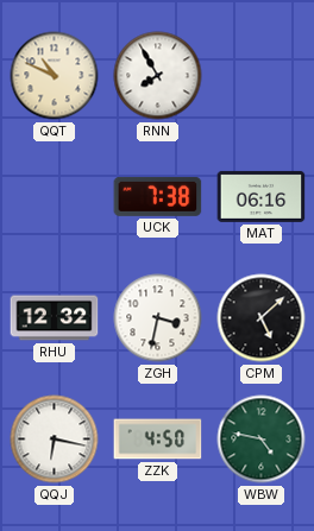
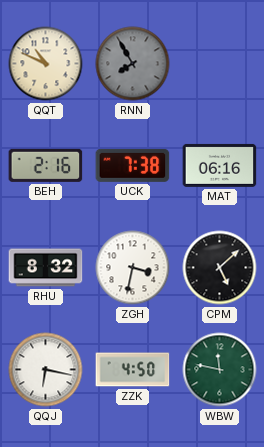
RNN dial: white -> grey
BEH: none -> 2:16
RHU: 12:32 -> 8:32
WBW: 4:47 -> 11:47
